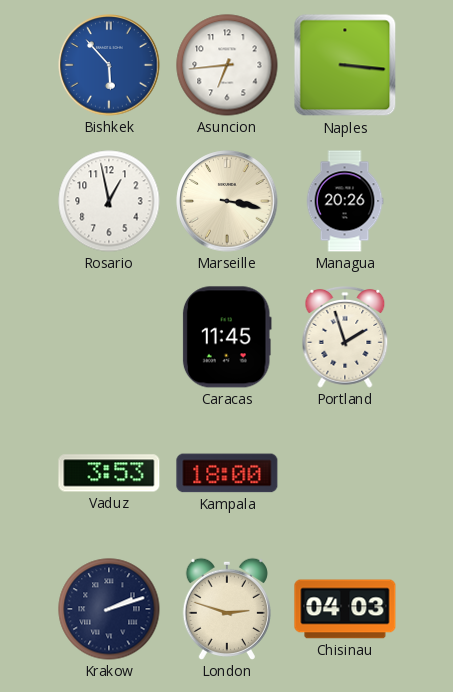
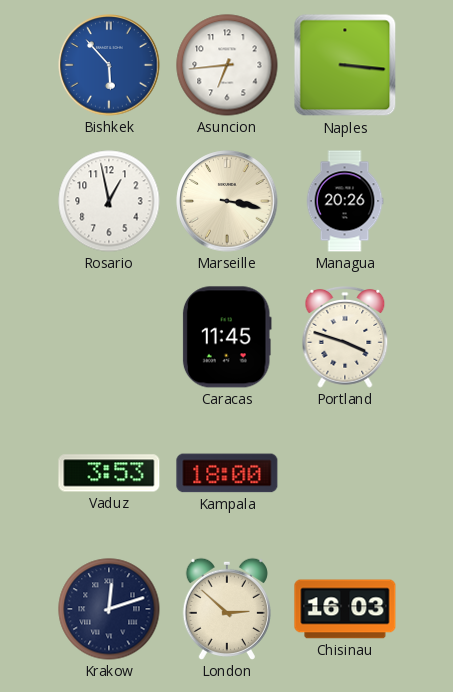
Portland: 1:57 -> 3:48
Krakow: 2:12 -> 12:12
London: 2:48 -> 2:52
Chisinau: 04:03 -> 16:03
